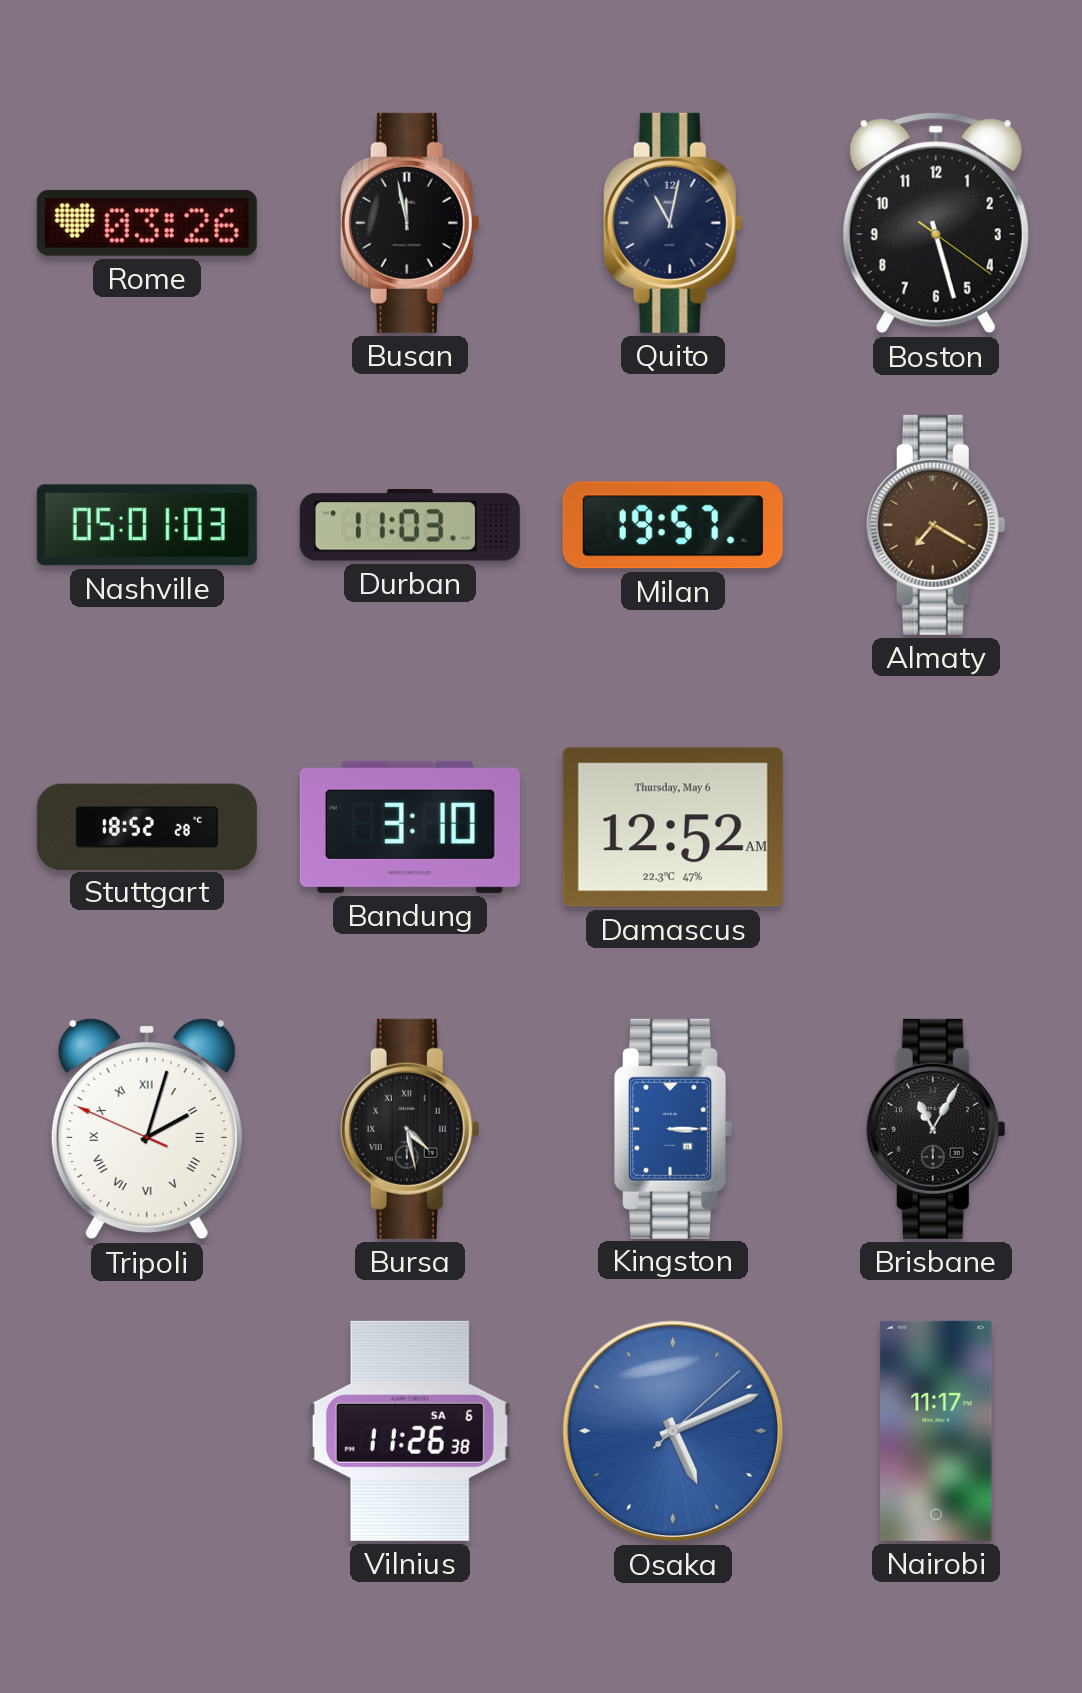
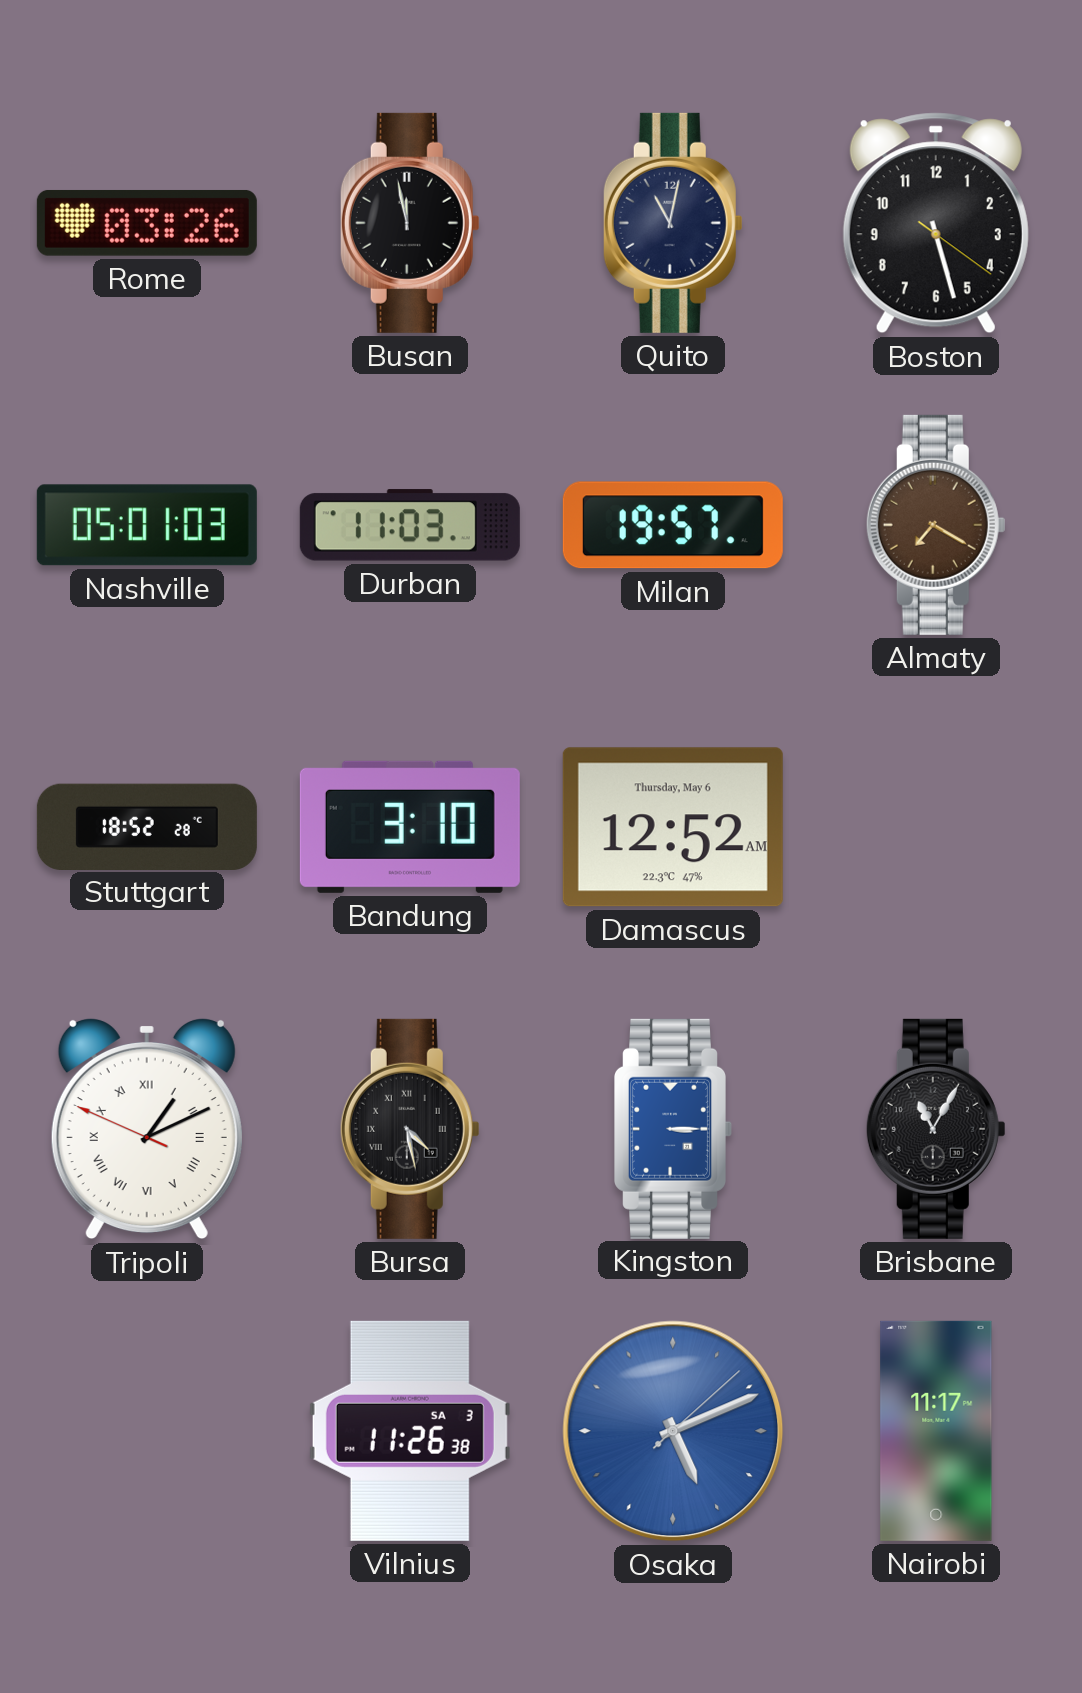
Tripoli: 2:02 -> 1:10
Vilnius date: SA 6 -> SA 3
